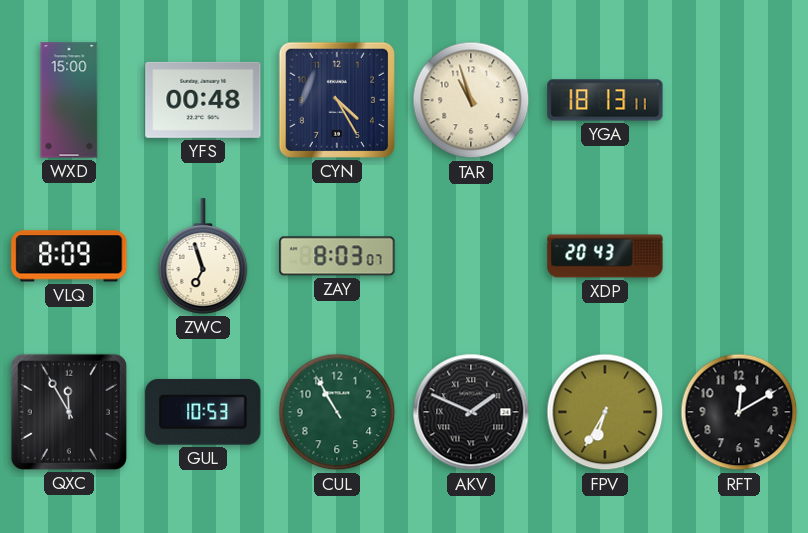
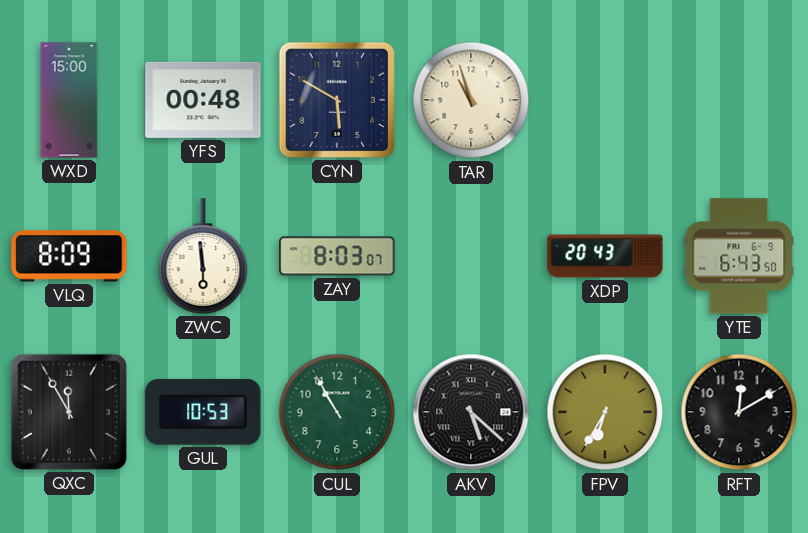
CYN: 4:25 -> 5:50
YGA: 18:13 -> none
ZWC: 6:57 -> 5:59
YTE: none -> 6:43
AKV: 1:49 -> 5:22
